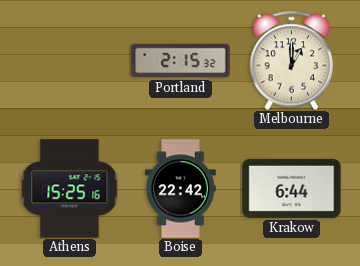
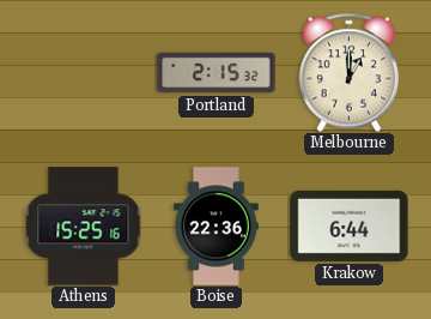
Boise: 22:42 -> 22:36
